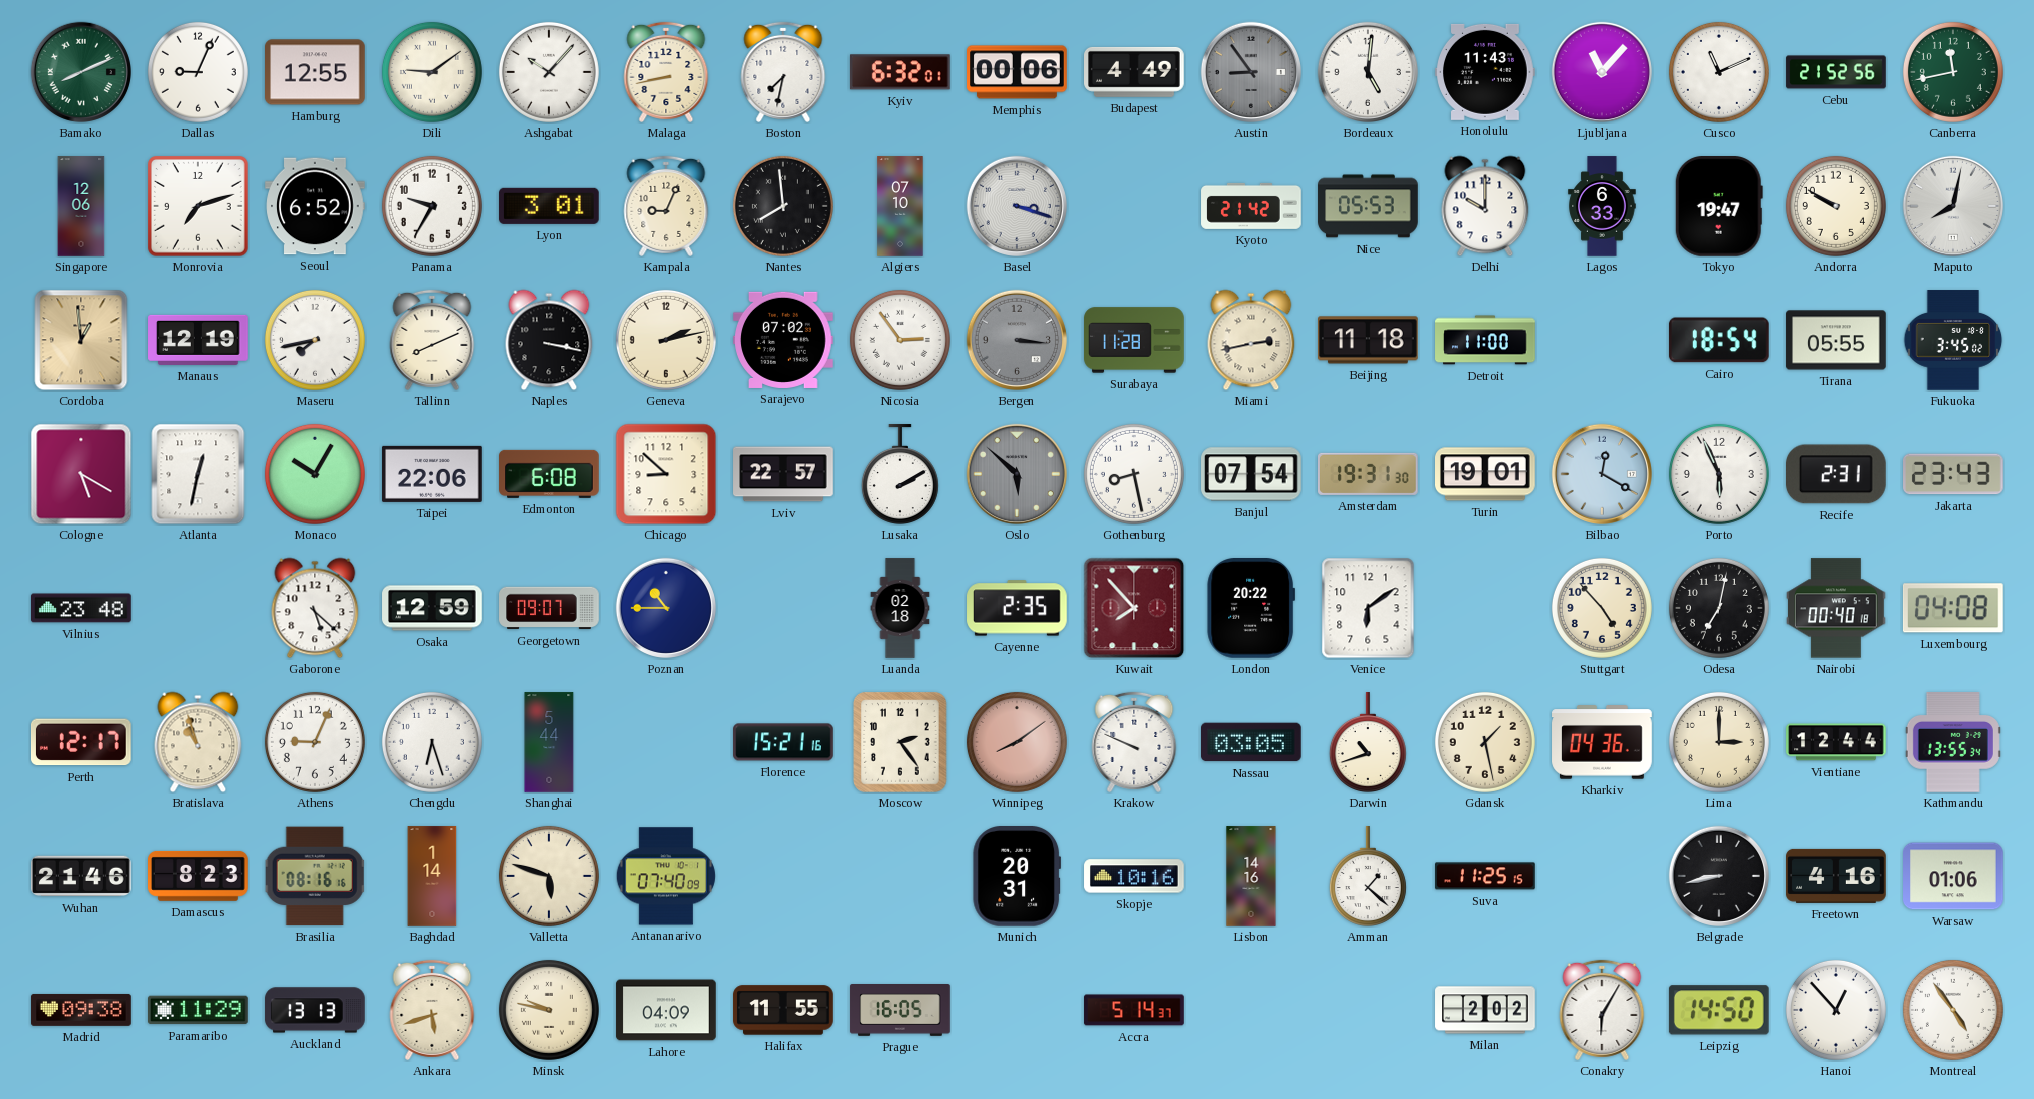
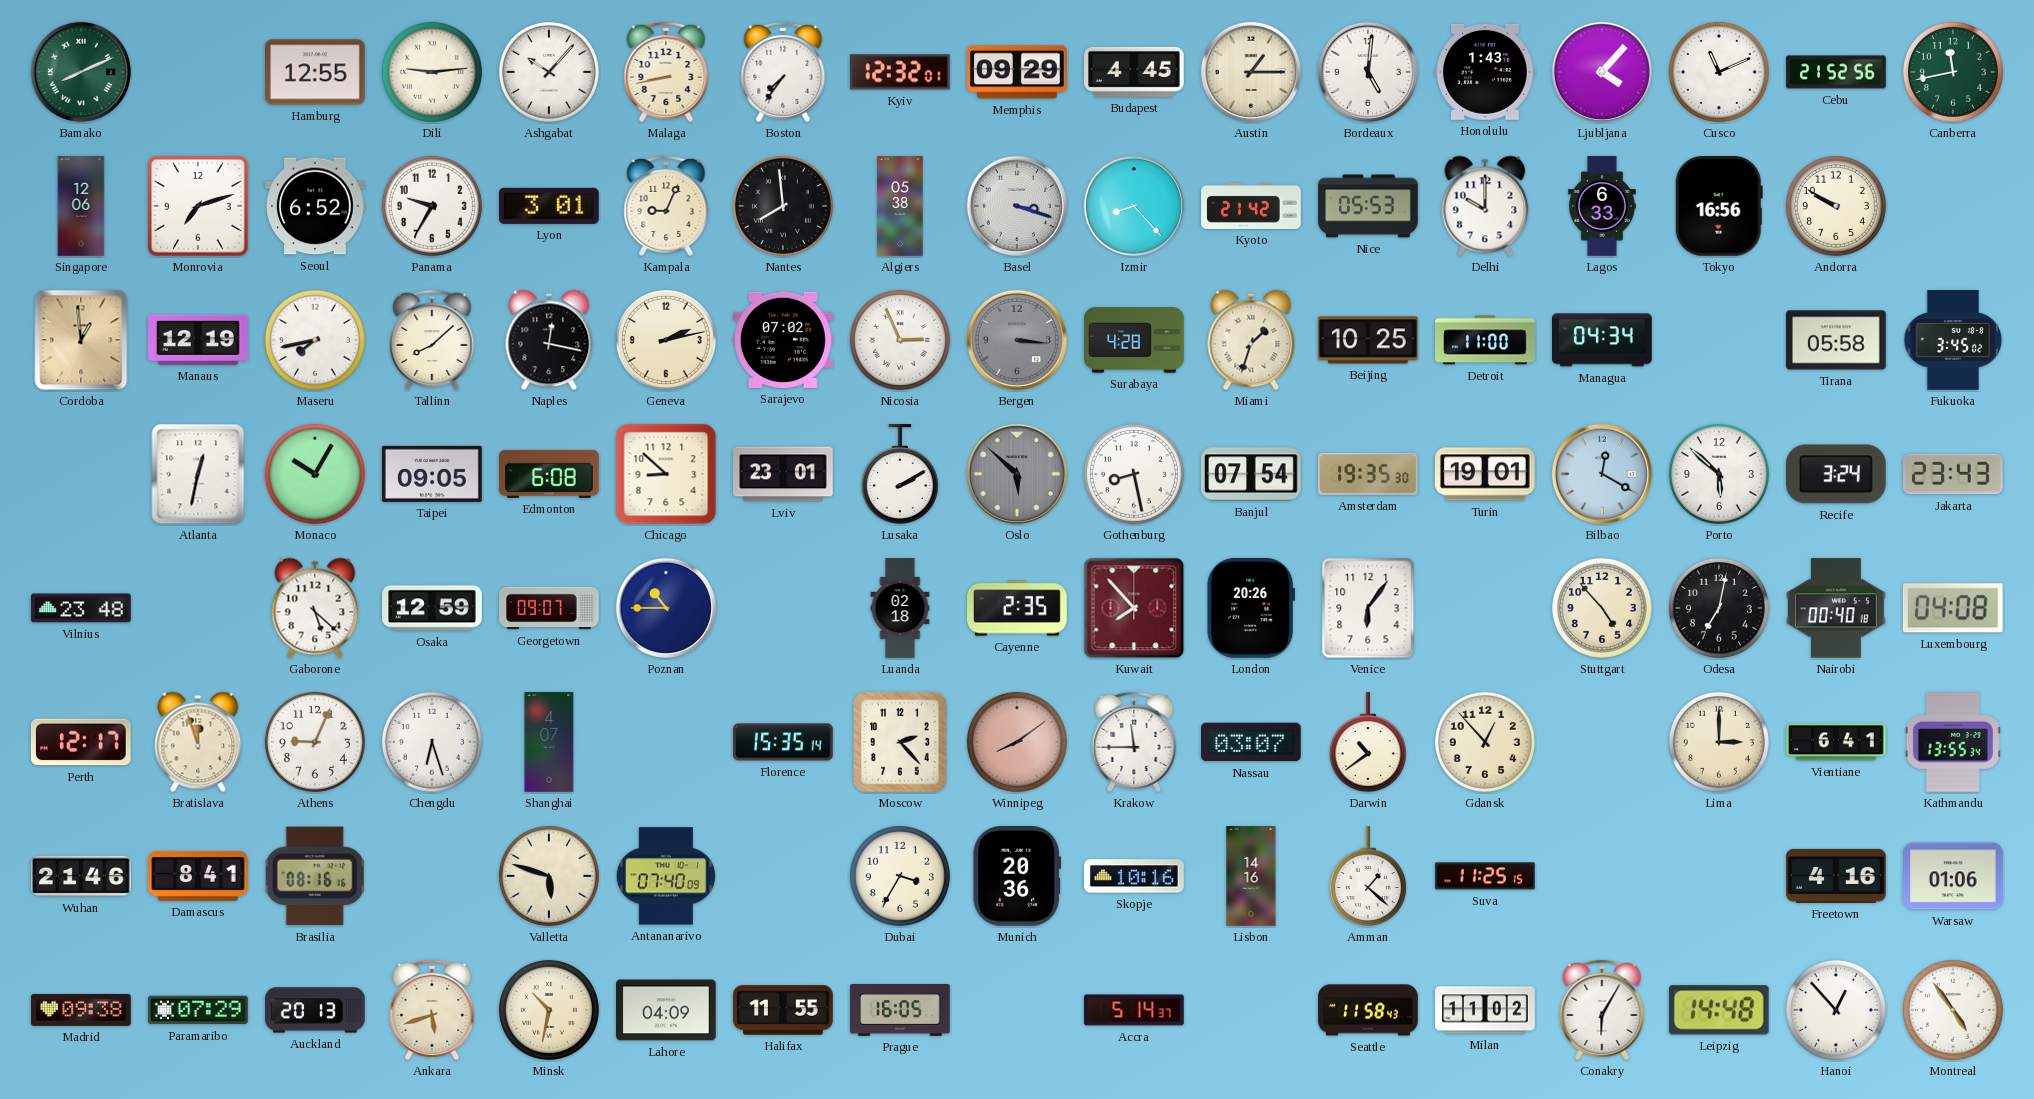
Dallas: 9:04 -> none
Dili: 9:09 -> 9:14
Boston: 7:32 -> 7:36
Kyiv: 6:32 -> 12:32
Memphis: 00:06 -> 09:29
Budapest: 4:49 -> 4:45
Austin: 8:54 -> 1:15
Austin dial: grey -> cream
Honolulu: 11:43 -> 1:43
Ljubljana: 11:07 -> 4:07
Algiers: 07:10 -> 05:38
Izmir: none -> 8:23
Tokyo: 19:47 -> 16:56
Maputo: 8:02 -> none
Tallinn: 8:11 -> 8:08
Naples: 3:17 -> 12:17
Nicosia: 2:54 -> 2:56
Surabaya: 11:28 -> 4:28
Miami: 2:43 -> 1:33
Beijing: 11:18 -> 10:25
Managua: none -> 04:34
Cairo: 18:54 -> none
Tirana: 05:55 -> 05:58
Cologne: 5:20 -> none
Taipei: 22:06 -> 09:05
Lviv: 22:57 -> 23:01
Amsterdam: 19:31 -> 19:35
Porto: 5:56 -> 5:52
Recife: 2:31 -> 3:24
London: 20:22 -> 20:26
Venice: 6:09 -> 6:06
Bratislava: 10:57 -> 11:57
Shanghai: 5:44 -> 4:07
Florence: 15:21 -> 15:35
Moscow: 2:24 -> 2:23
Krakow: 9:49 -> 11:45
Nassau: 03:05 -> 03:07
Darwin: 10:42 -> 10:39
Gdansk: 1:28 -> 12:53
Kharkiv: 04:36 -> none
Vientiane: 12:44 -> 6:41
Damascus: 8:23 -> 8:41
Baghdad: 1:14 -> none
Dubai: none -> 3:35
Munich: 20:31 -> 20:36
Belgrade: 8:43 -> none
Paramaribo: 11:29 -> 07:29
Auckland: 13:13 -> 20:13
Minsk: 9:47 -> 10:32
Seattle: none -> 11:58
Milan: 2:02 -> 11:02
Leipzig: 14:50 -> 14:48
